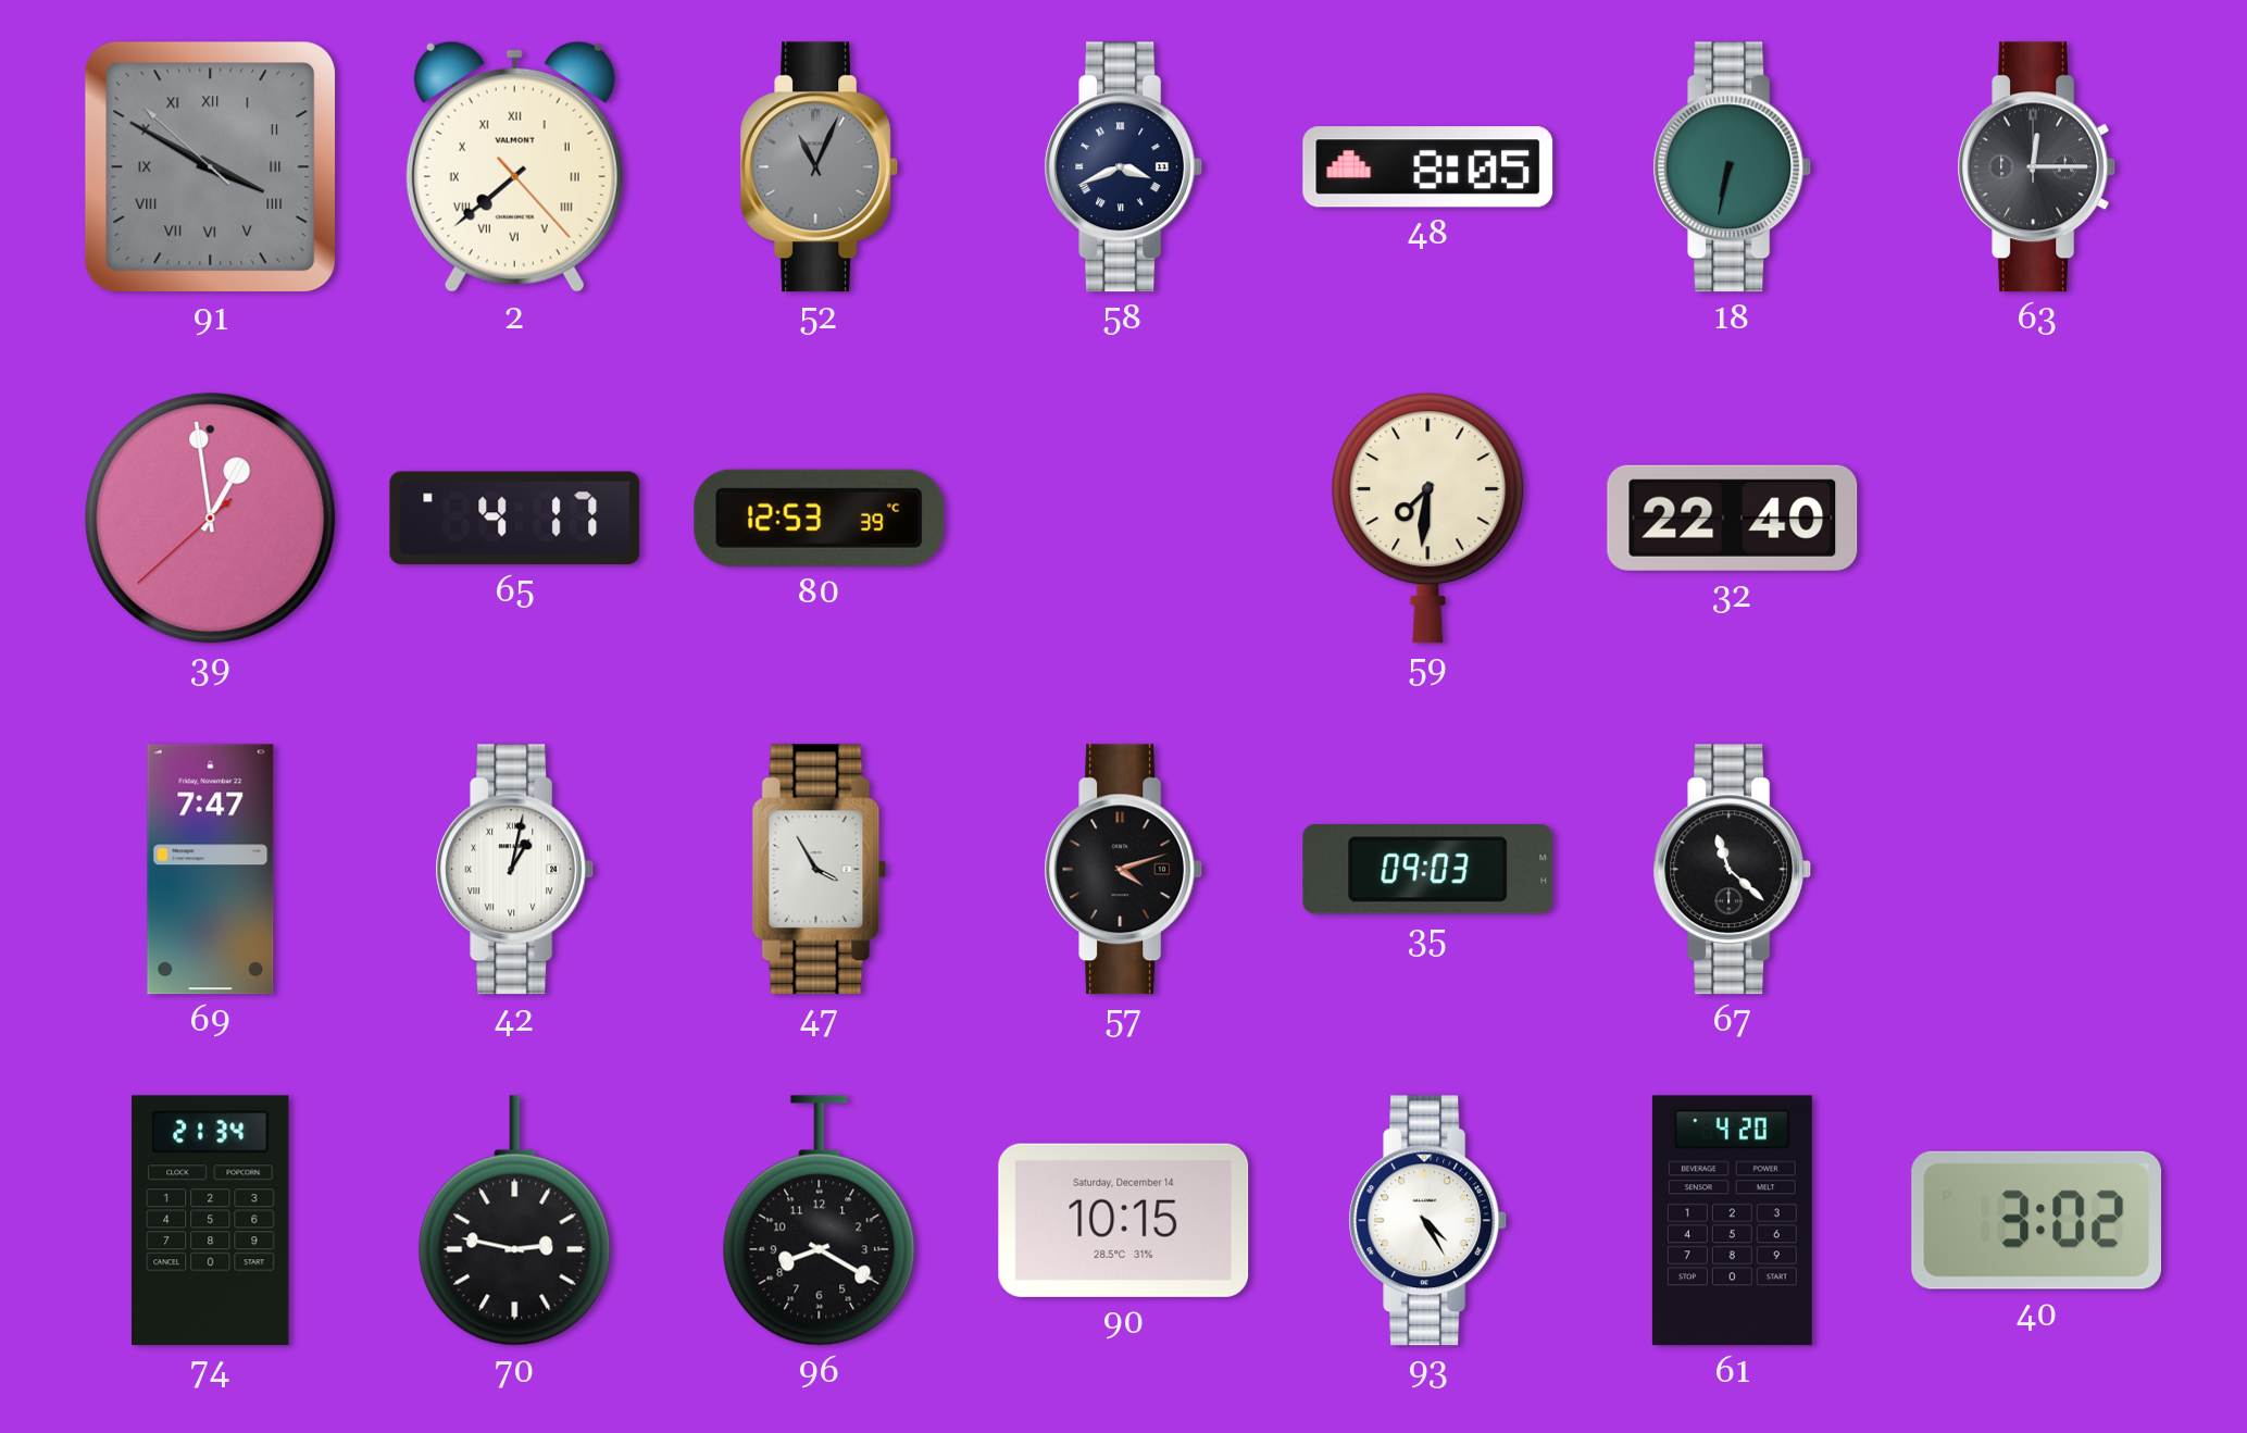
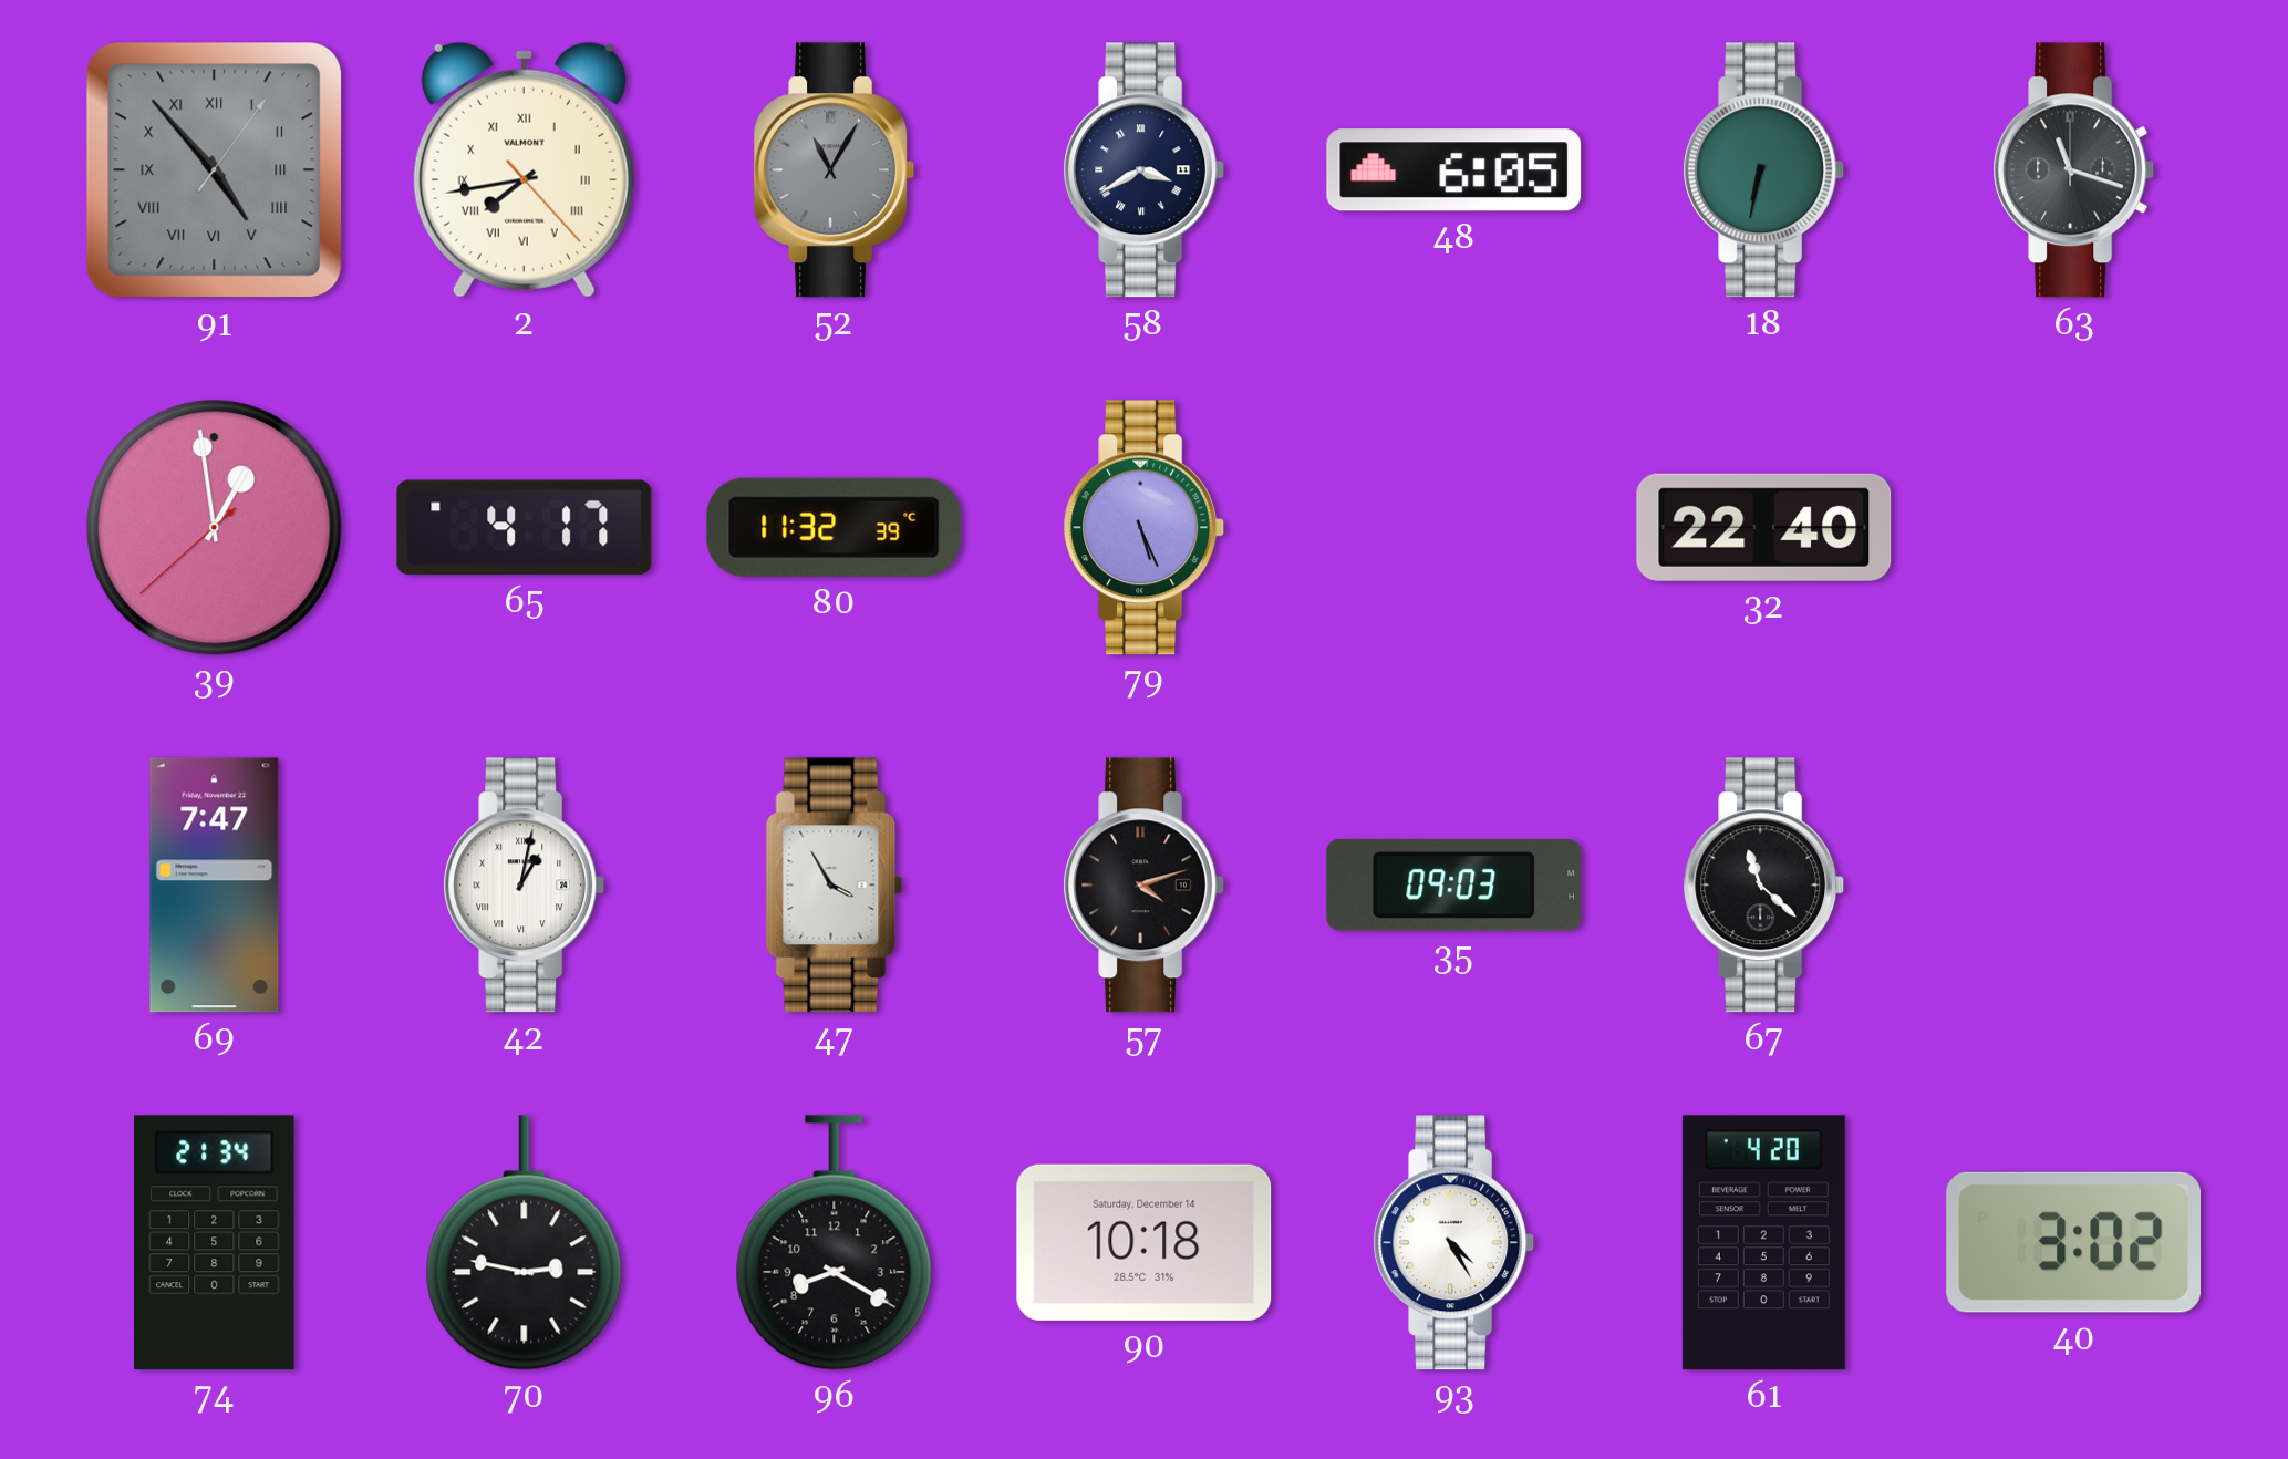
91: 3:49 -> 4:53
2: 7:38 -> 7:43
52: 11:04 -> 11:05
58: 3:41 -> 3:40
48: 8:05 -> 6:05
63: 12:15 -> 11:18
80: 12:53 -> 11:32
79: none -> 5:26
59: 7:31 -> none
90: 10:15 -> 10:18
